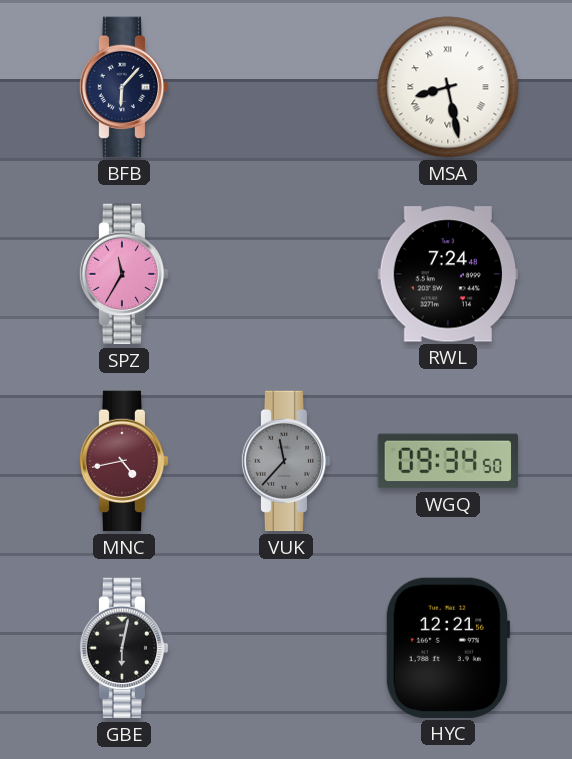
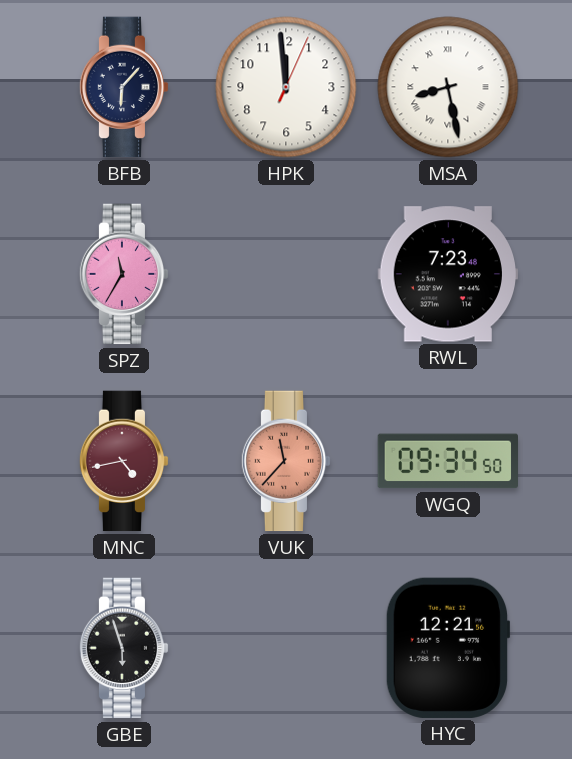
HPK: none -> 11:59
RWL: 7:24 -> 7:23
VUK dial: grey -> salmon
GBE: 6:02 -> 5:57
